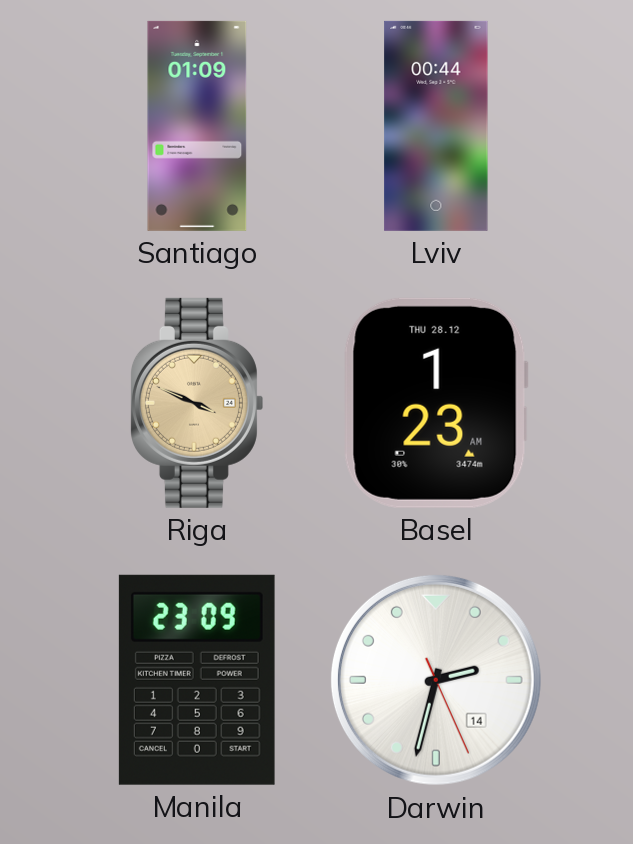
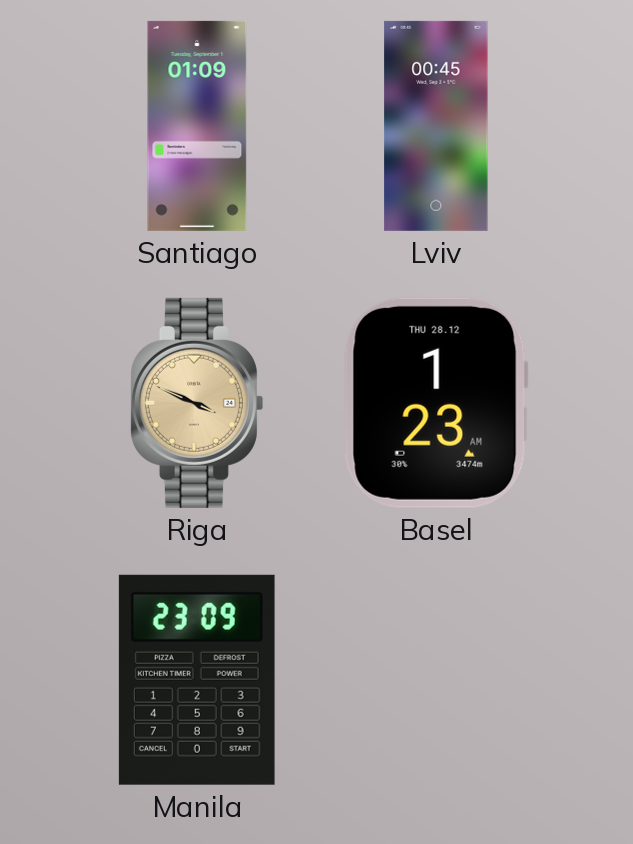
Lviv: 00:44 -> 00:45
Darwin: 2:32 -> none
